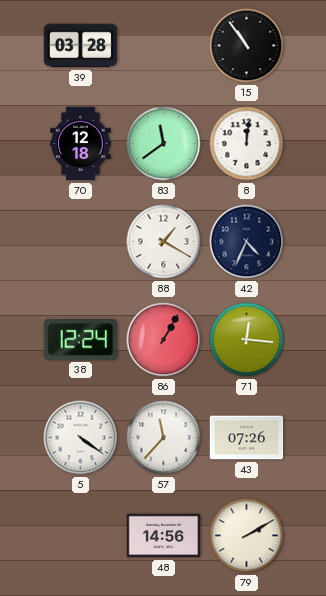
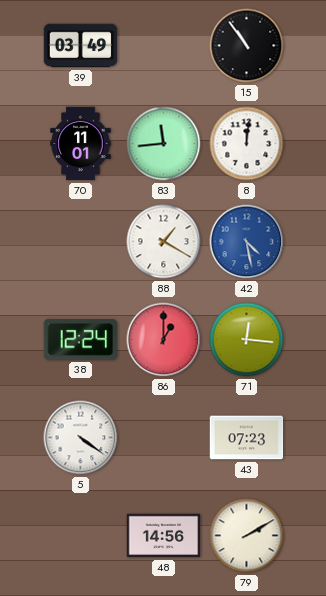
39: 03:28 -> 03:49
70: 12:18 -> 11:01
83: 11:39 -> 11:44
42: 4:34 -> 4:28
42 dial: navy -> blue
86: 1:05 -> 1:00
57: 11:37 -> none
43: 07:26 -> 07:23
